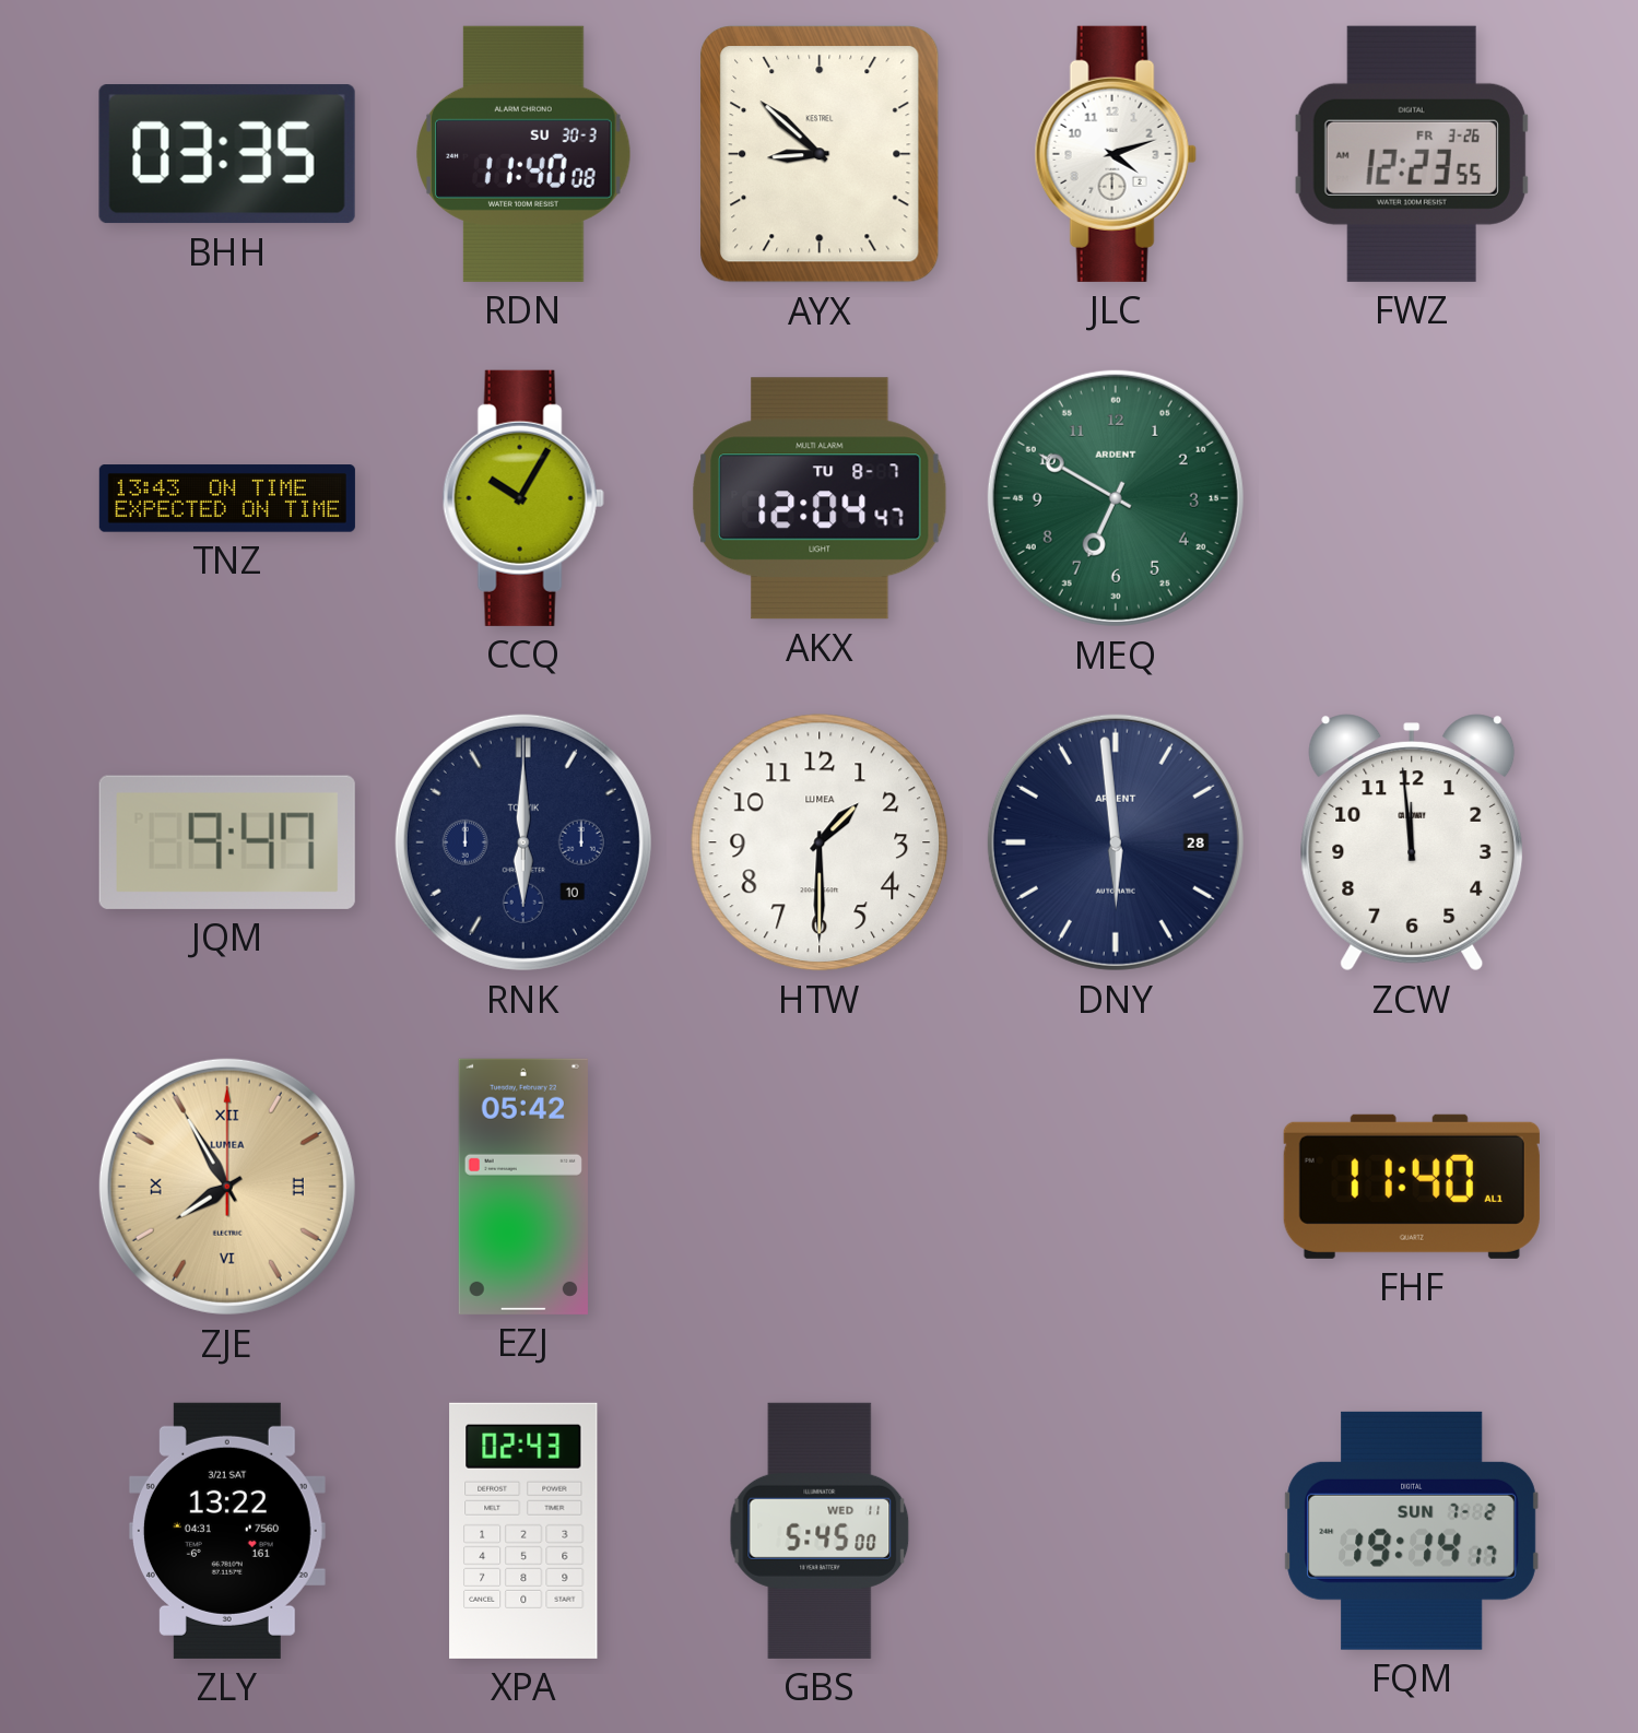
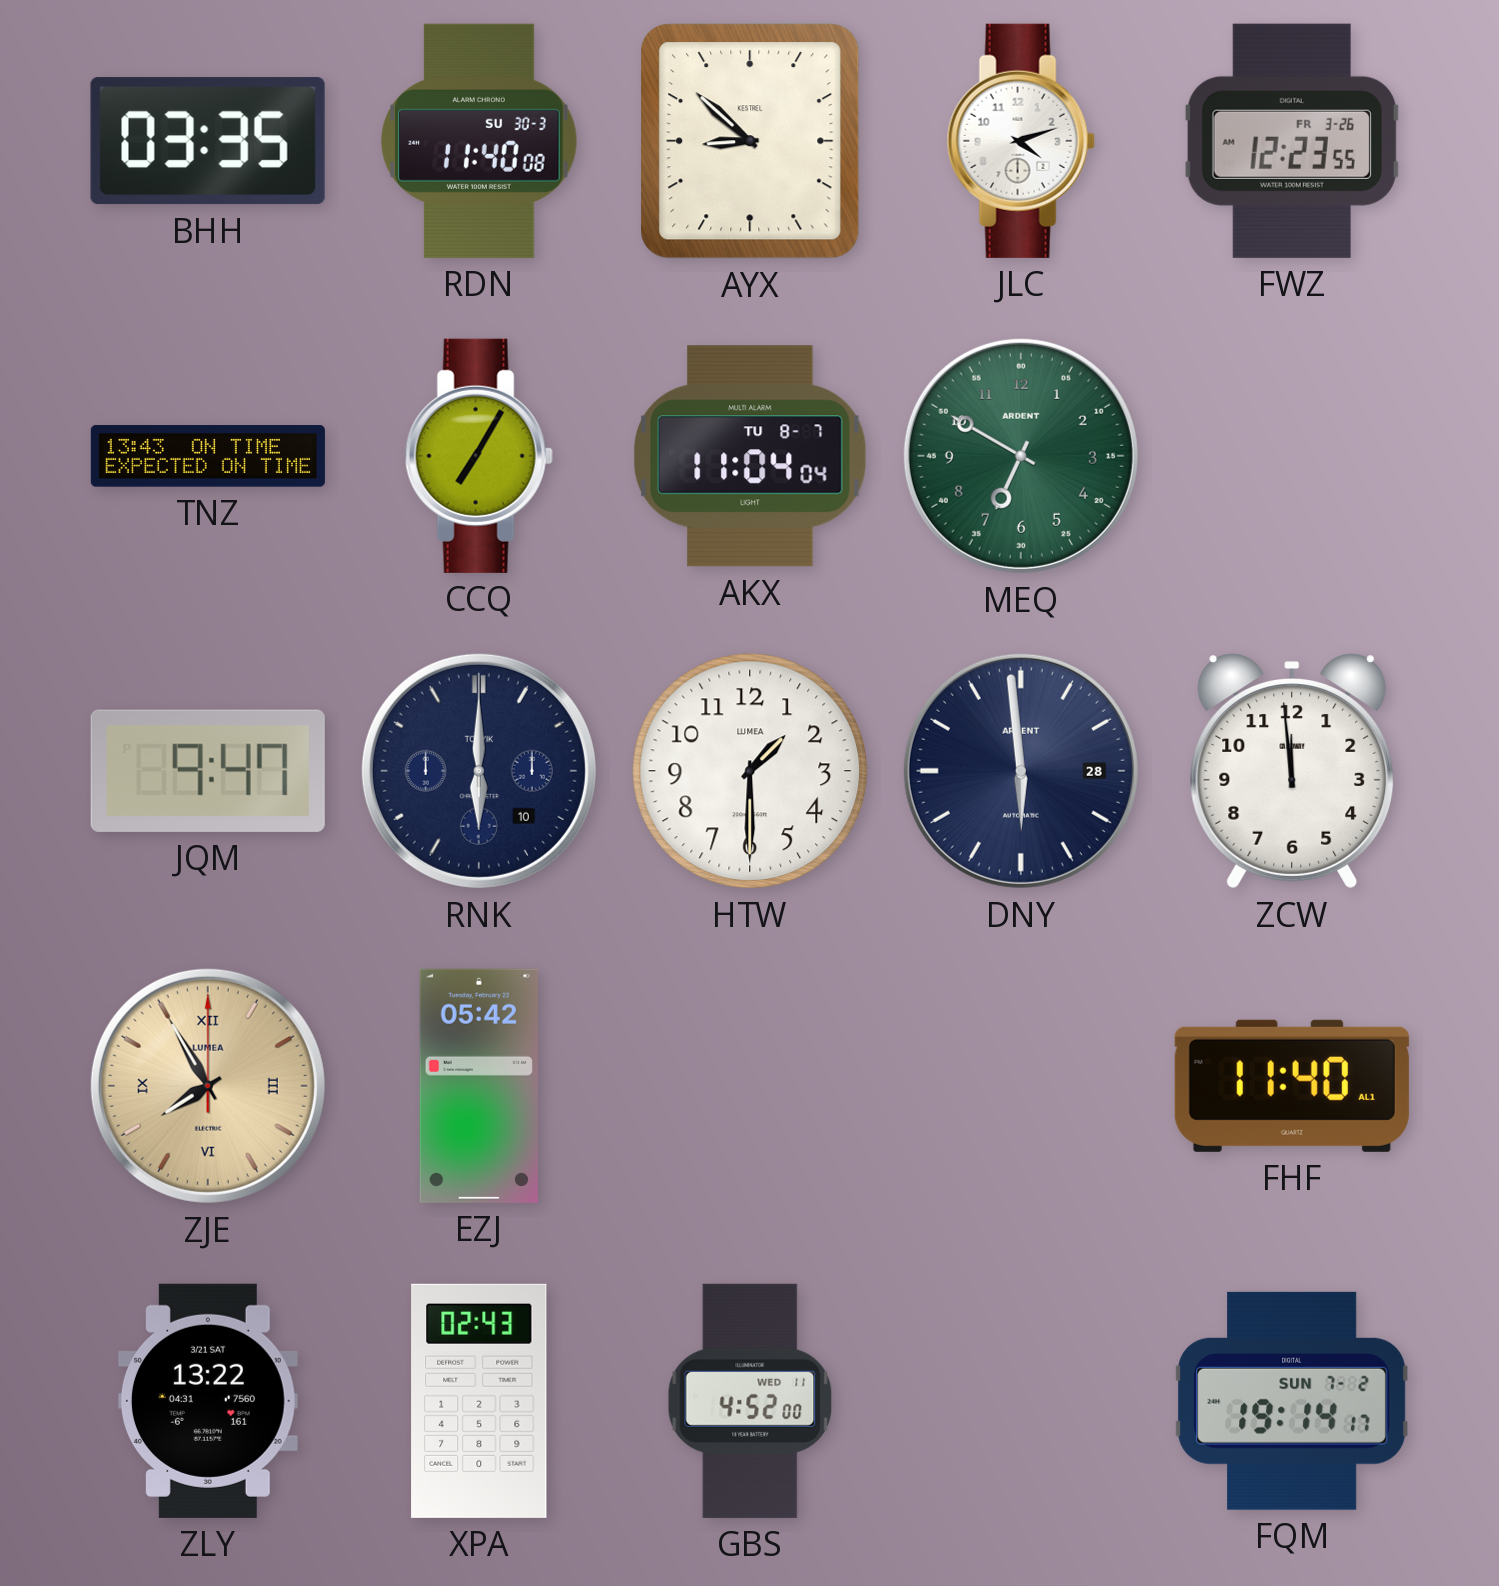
CCQ: 10:05 -> 7:05
AKX: 12:04 -> 11:04
GBS: 5:45 -> 4:52
